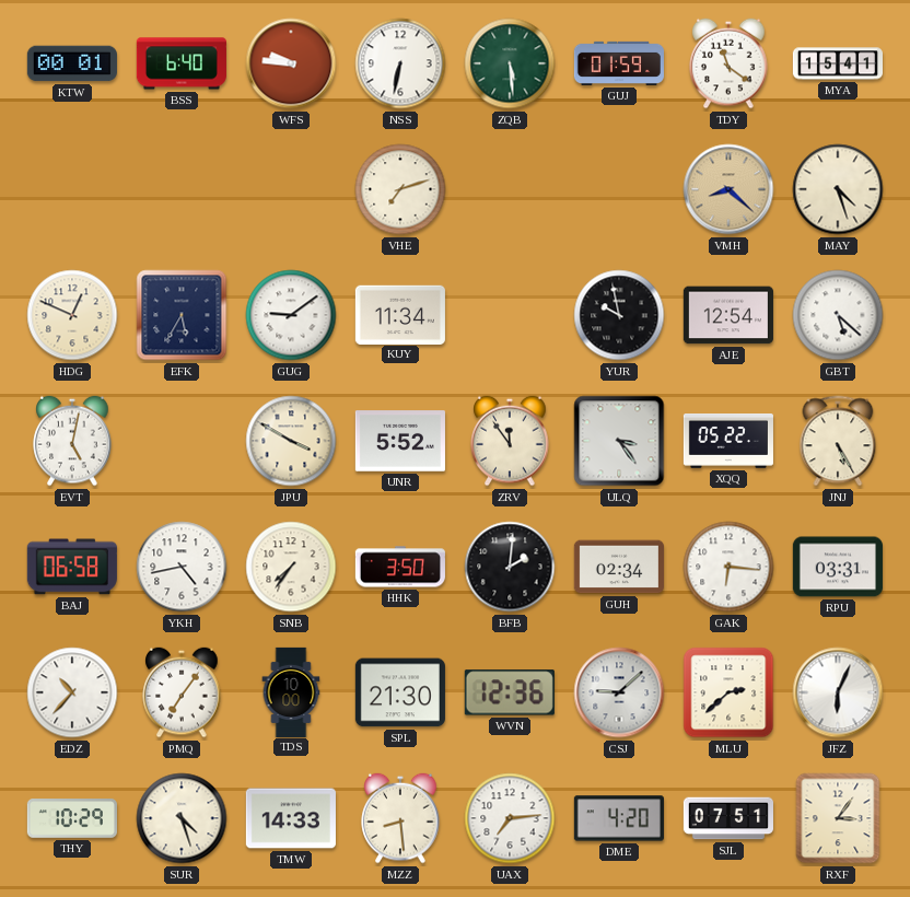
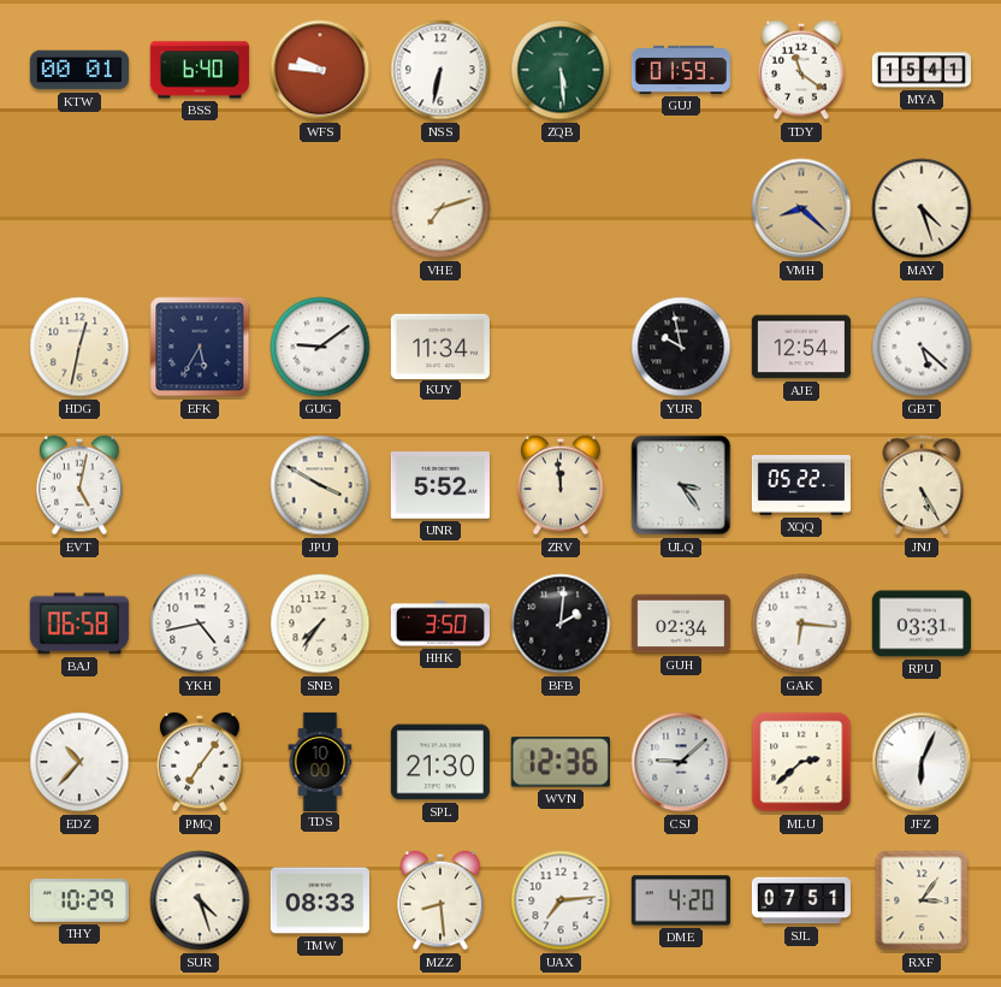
HDG: 12:49 -> 12:32
ZRV: 11:54 -> 11:59
TMW: 14:33 -> 08:33
